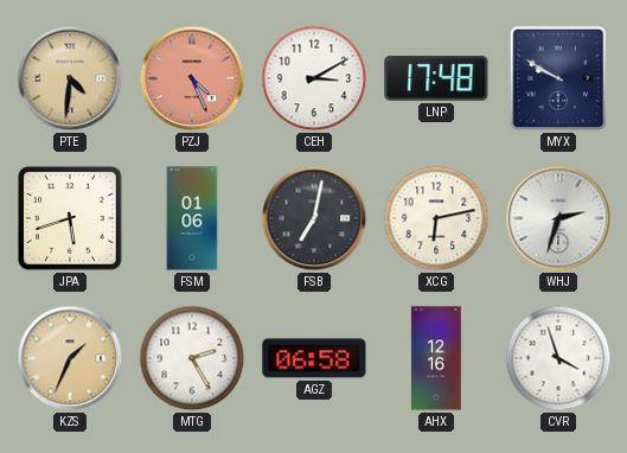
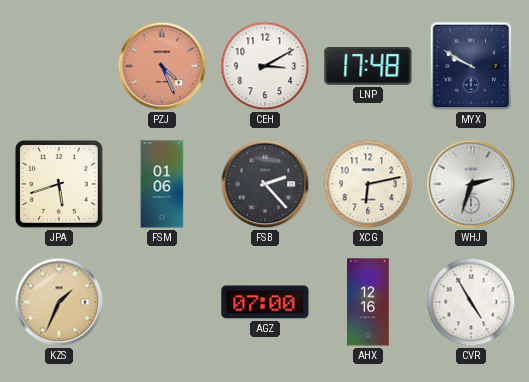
PTE: 4:31 -> none
FSB: 7:02 -> 2:23
MTG: 2:25 -> none
AGZ: 06:58 -> 07:00
CVR: 3:57 -> 4:55
